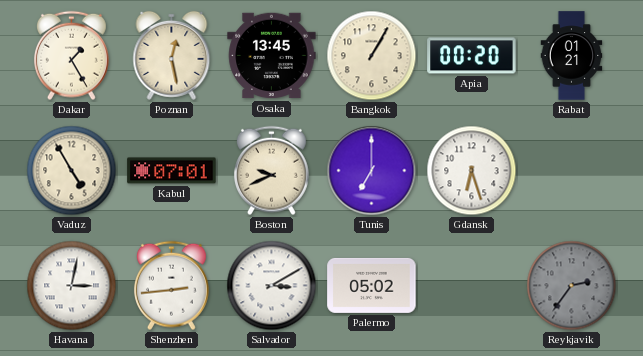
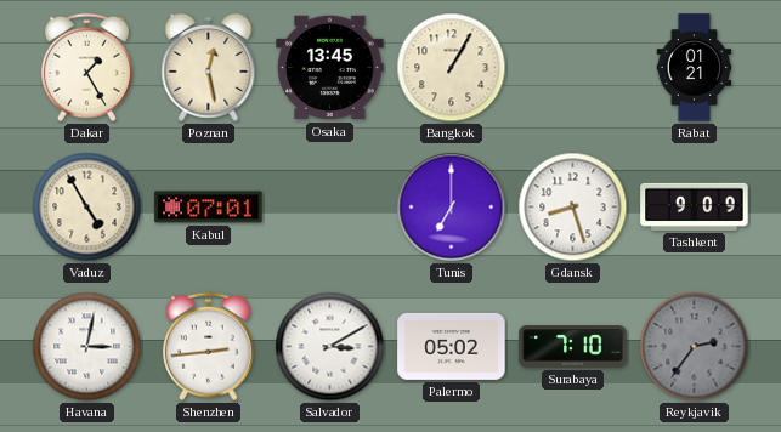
Apia: 00:20 -> none
Boston: 9:41 -> none
Gdansk: 6:27 -> 8:27
Tashkent: none -> 9:09
Surabaya: none -> 7:10
